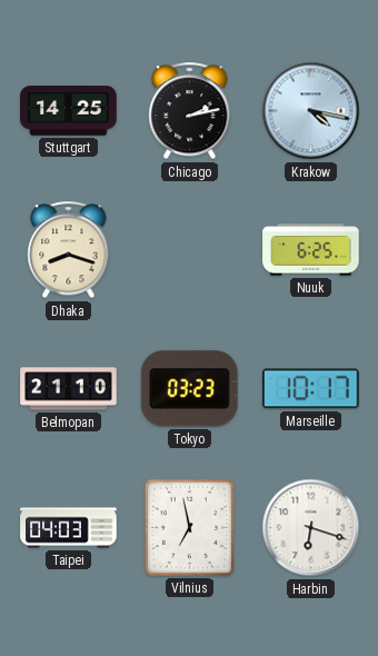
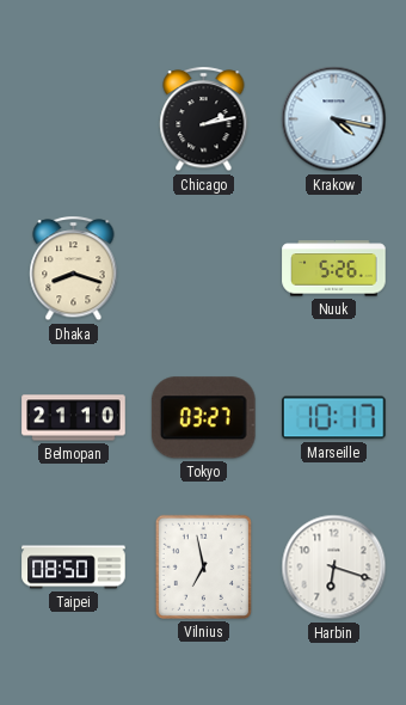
Stuttgart: 14:25 -> none
Nuuk: 6:25 -> 5:26
Tokyo: 03:23 -> 03:27
Taipei: 04:03 -> 08:50
